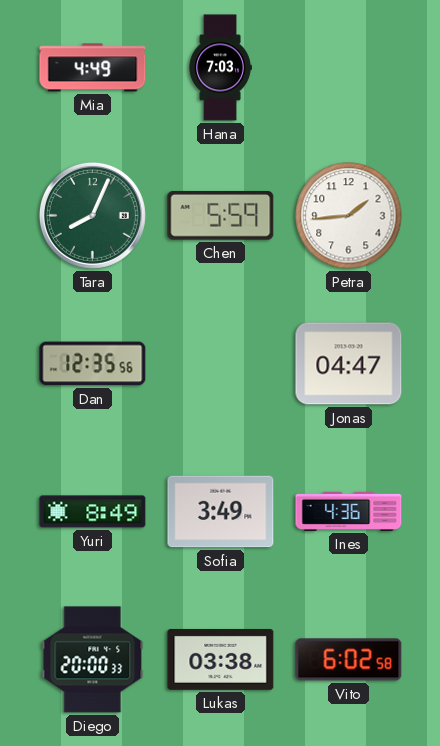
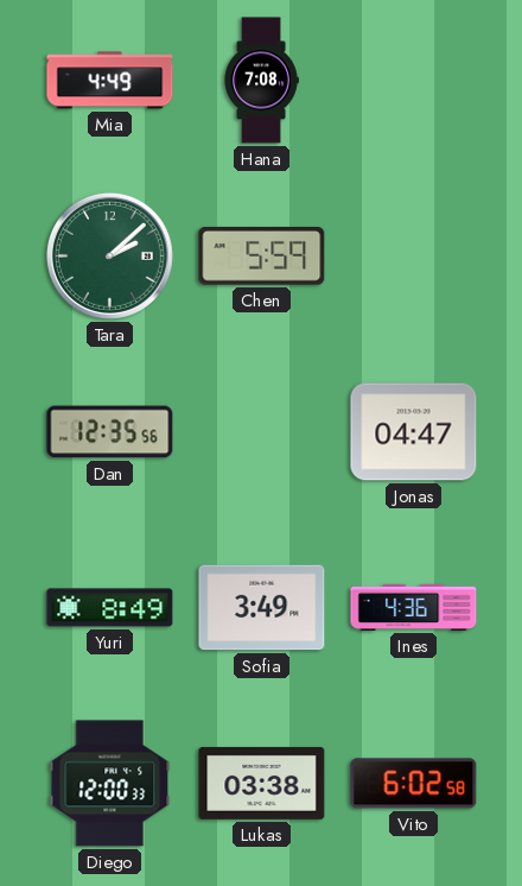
Hana: 7:03 -> 7:08
Tara: 8:04 -> 2:08
Petra: 1:44 -> none
Diego: 20:00 -> 12:00
